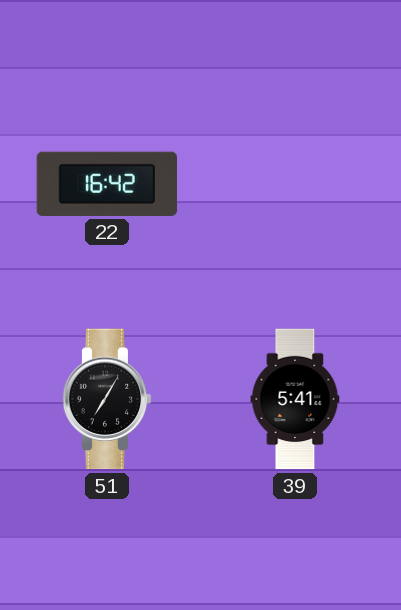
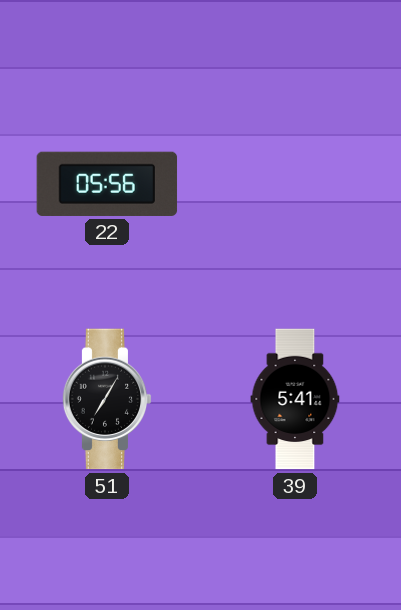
22: 16:42 -> 05:56
